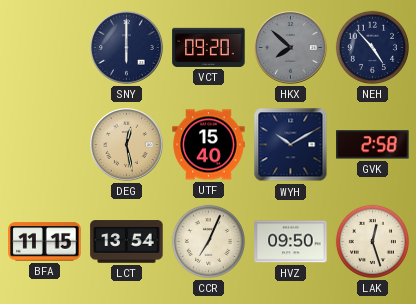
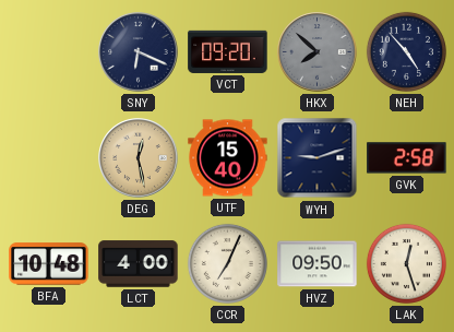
SNY: 6:00 -> 6:19
WYH: 10:10 -> 9:12
BFA: 11:15 -> 10:48
LCT: 13:54 -> 4:00
